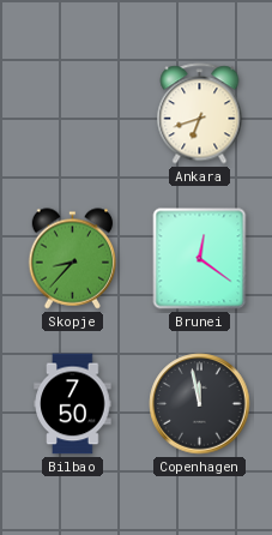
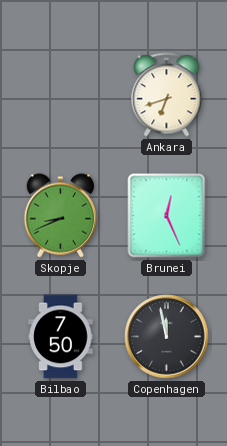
Skopje: 8:37 -> 8:41
Brunei: 12:21 -> 12:26
